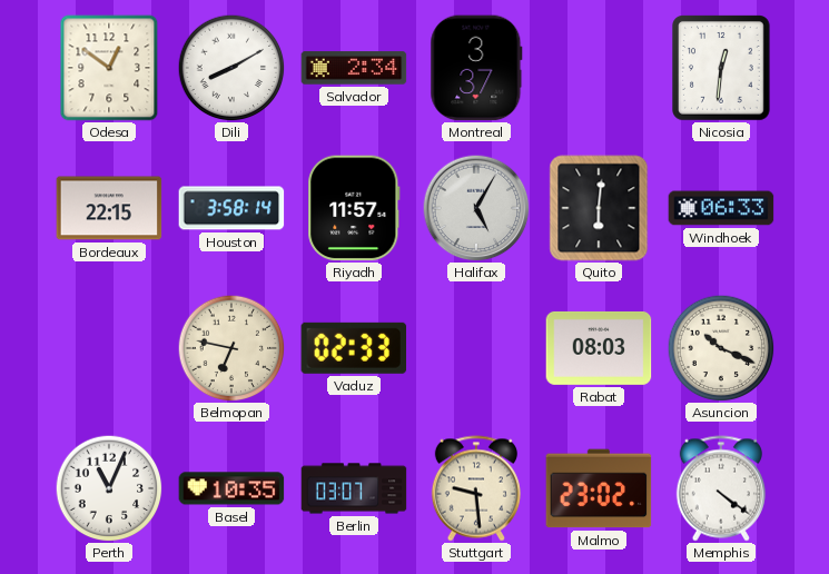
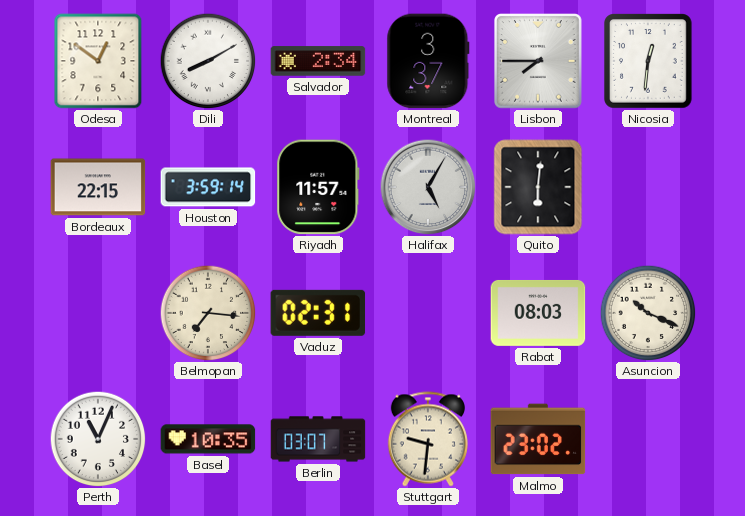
Lisbon: none -> 7:45
Houston: 3:58 -> 3:59
Windhoek: 06:33 -> none
Belmopan: 6:47 -> 7:16
Vaduz: 02:33 -> 02:31
Stuttgart: 9:29 -> 9:31
Memphis: 4:21 -> none
